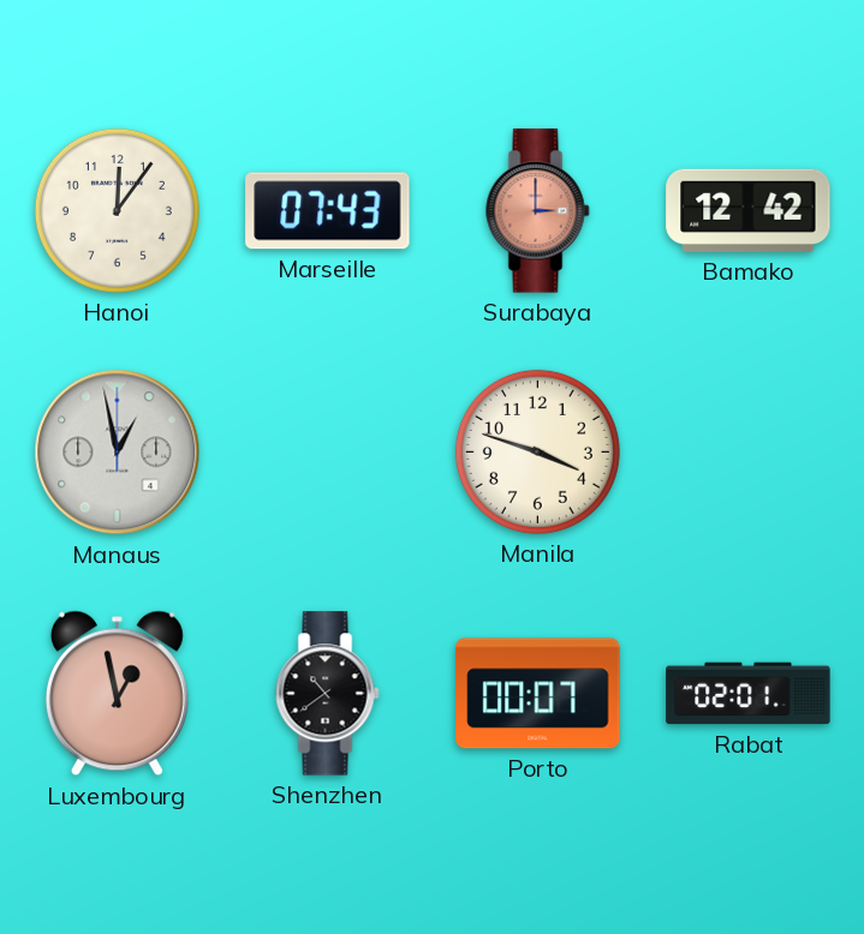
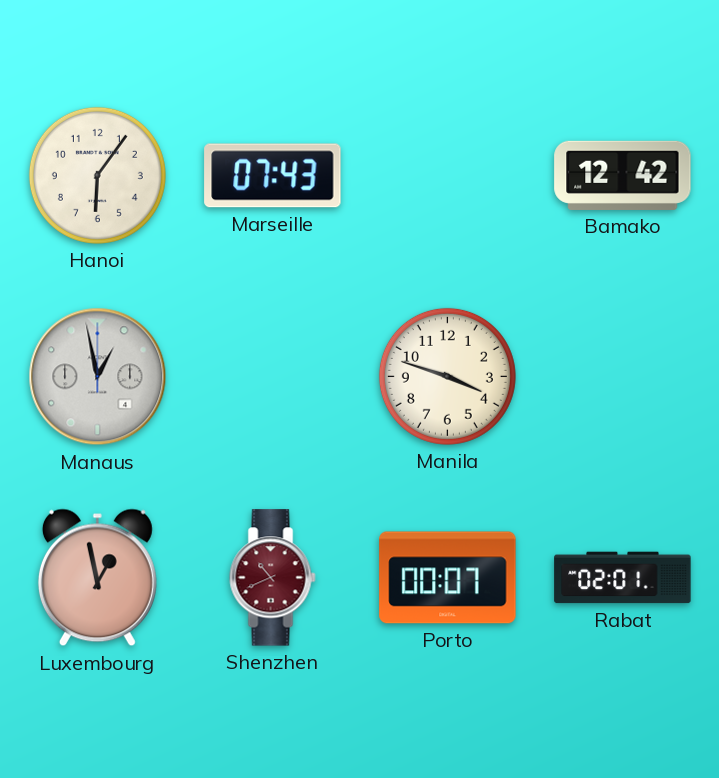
Hanoi: 12:06 -> 6:06
Surabaya: 3:00 -> none
Shenzhen: 10:39 -> 10:41
Shenzhen dial: black -> burgundy
